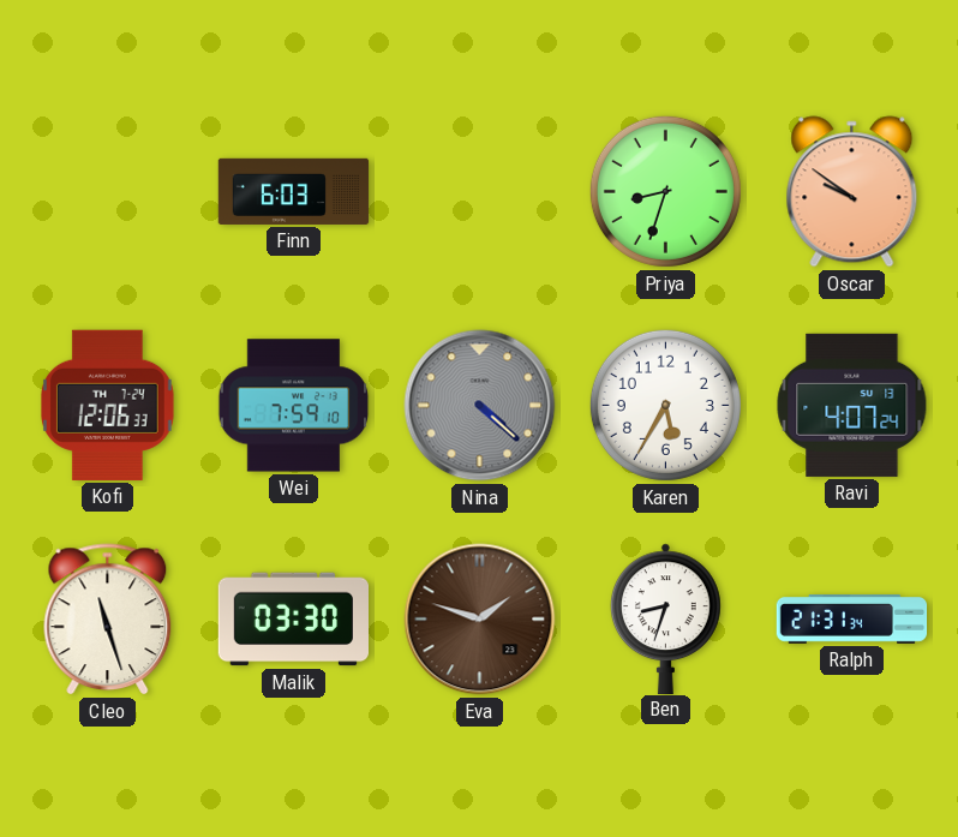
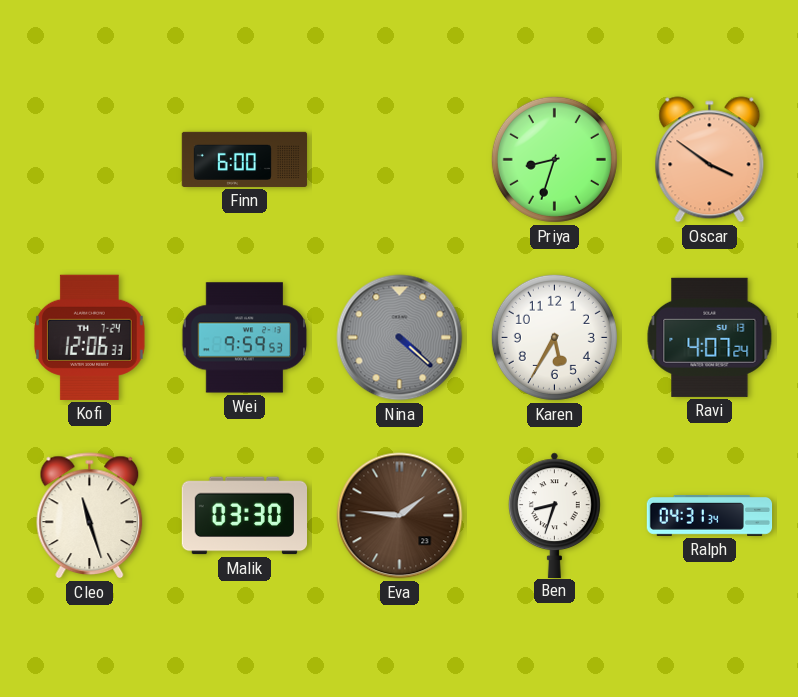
Finn: 6:03 -> 6:00
Oscar: 9:51 -> 3:51
Wei: 7:59 -> 9:59
Eva: 1:48 -> 1:46
Ralph: 21:31 -> 04:31
